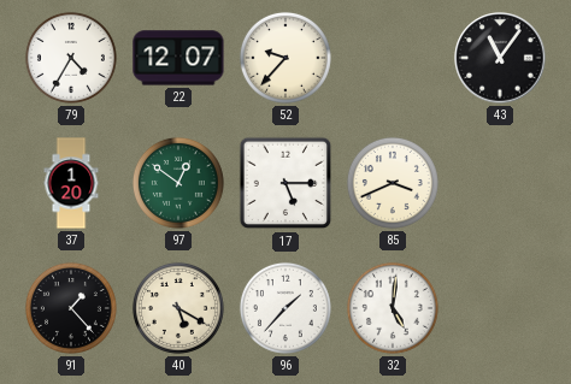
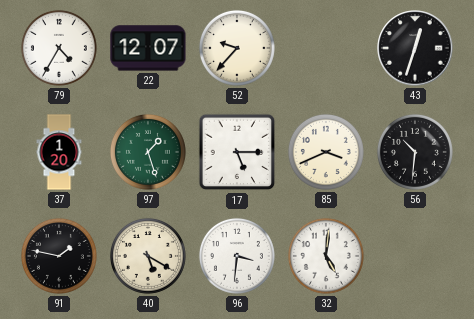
43: 11:06 -> 12:33
97: 12:51 -> 1:27
56: none -> 10:31
91: 1:23 -> 1:47
96: 1:37 -> 3:31
